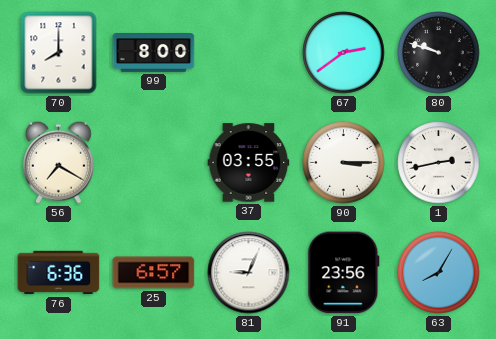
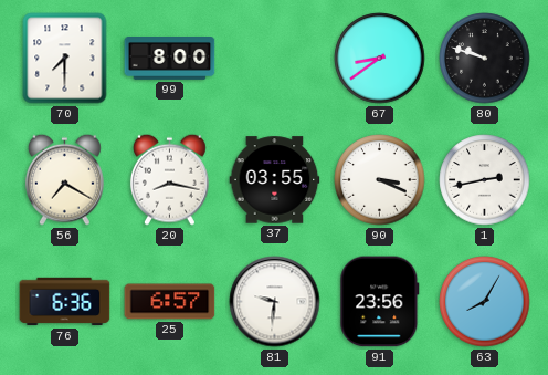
70: 8:00 -> 7:30
67: 2:39 -> 8:39
20: none -> 8:17
90: 3:15 -> 3:19
81: 9:04 -> 9:31
